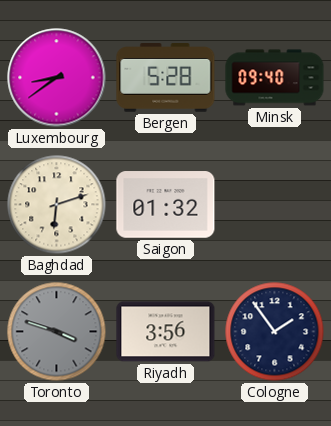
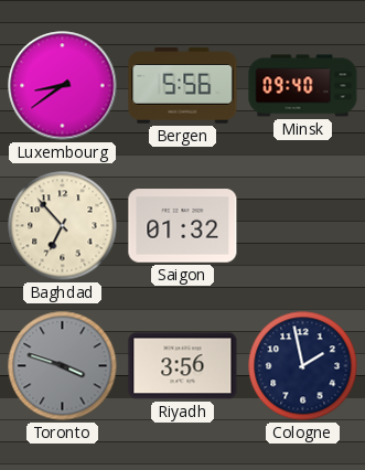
Bergen: 5:28 -> 5:56
Baghdad: 6:12 -> 6:53
Cologne: 1:54 -> 1:58
